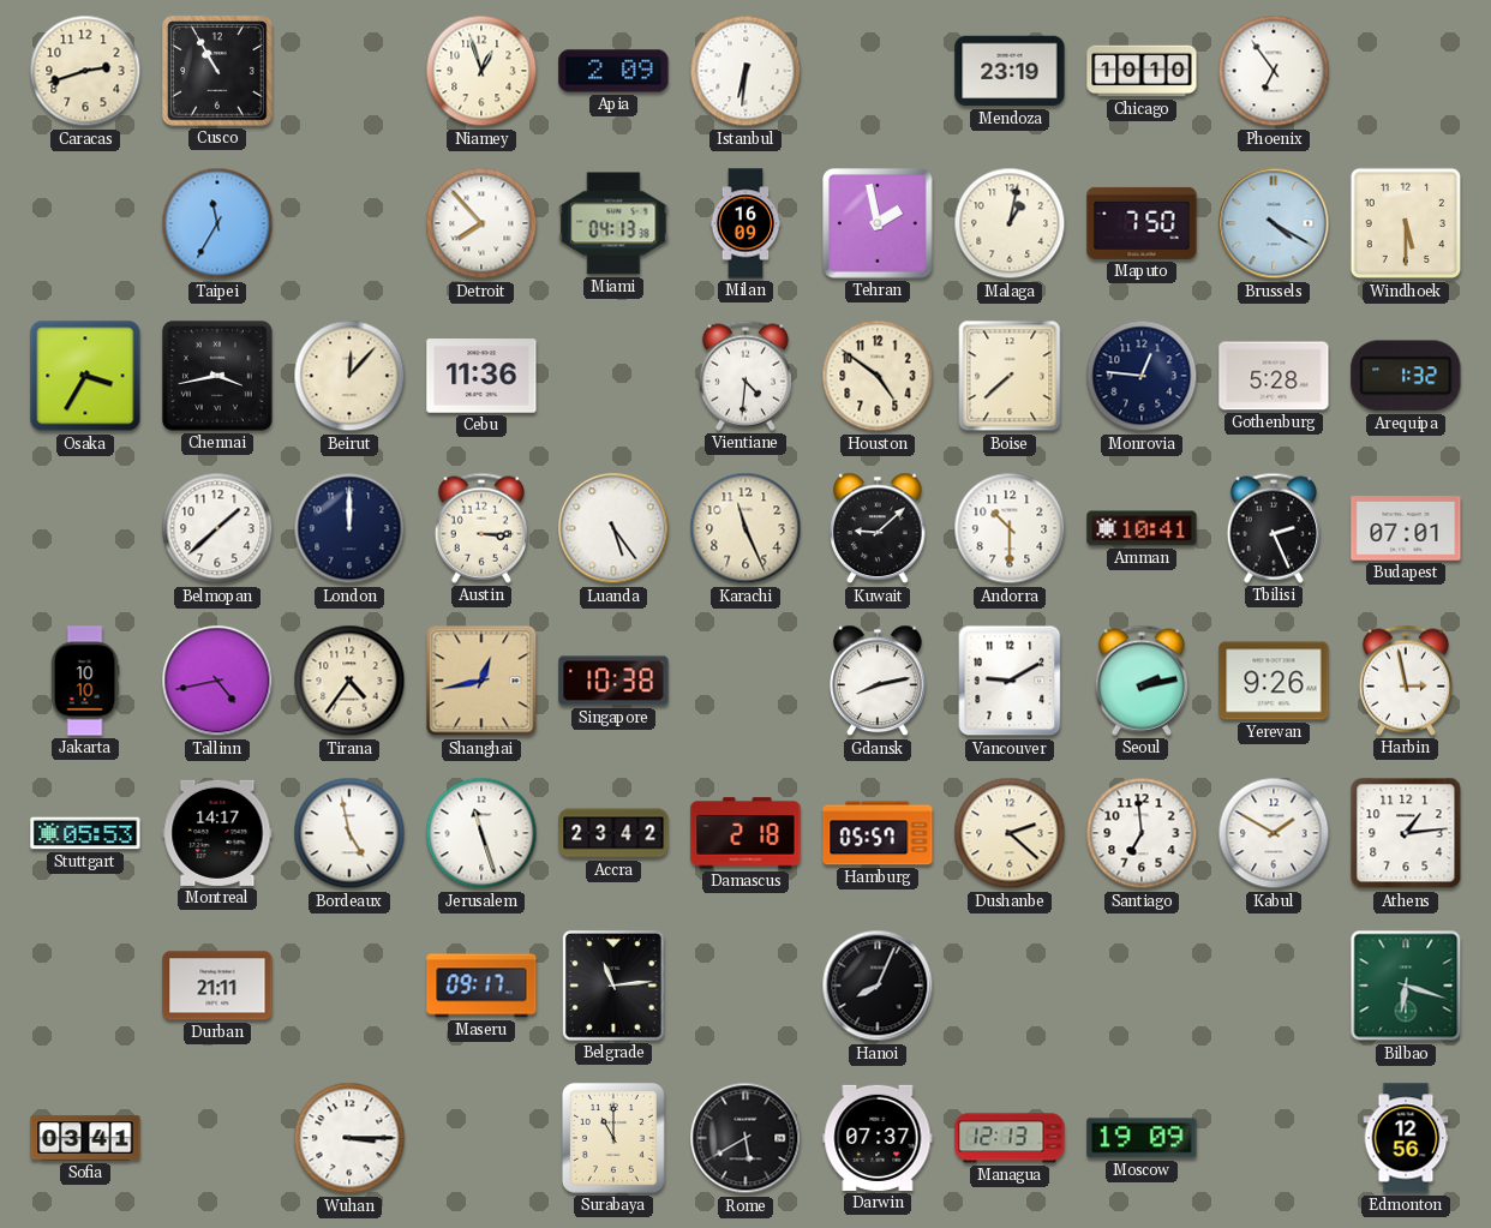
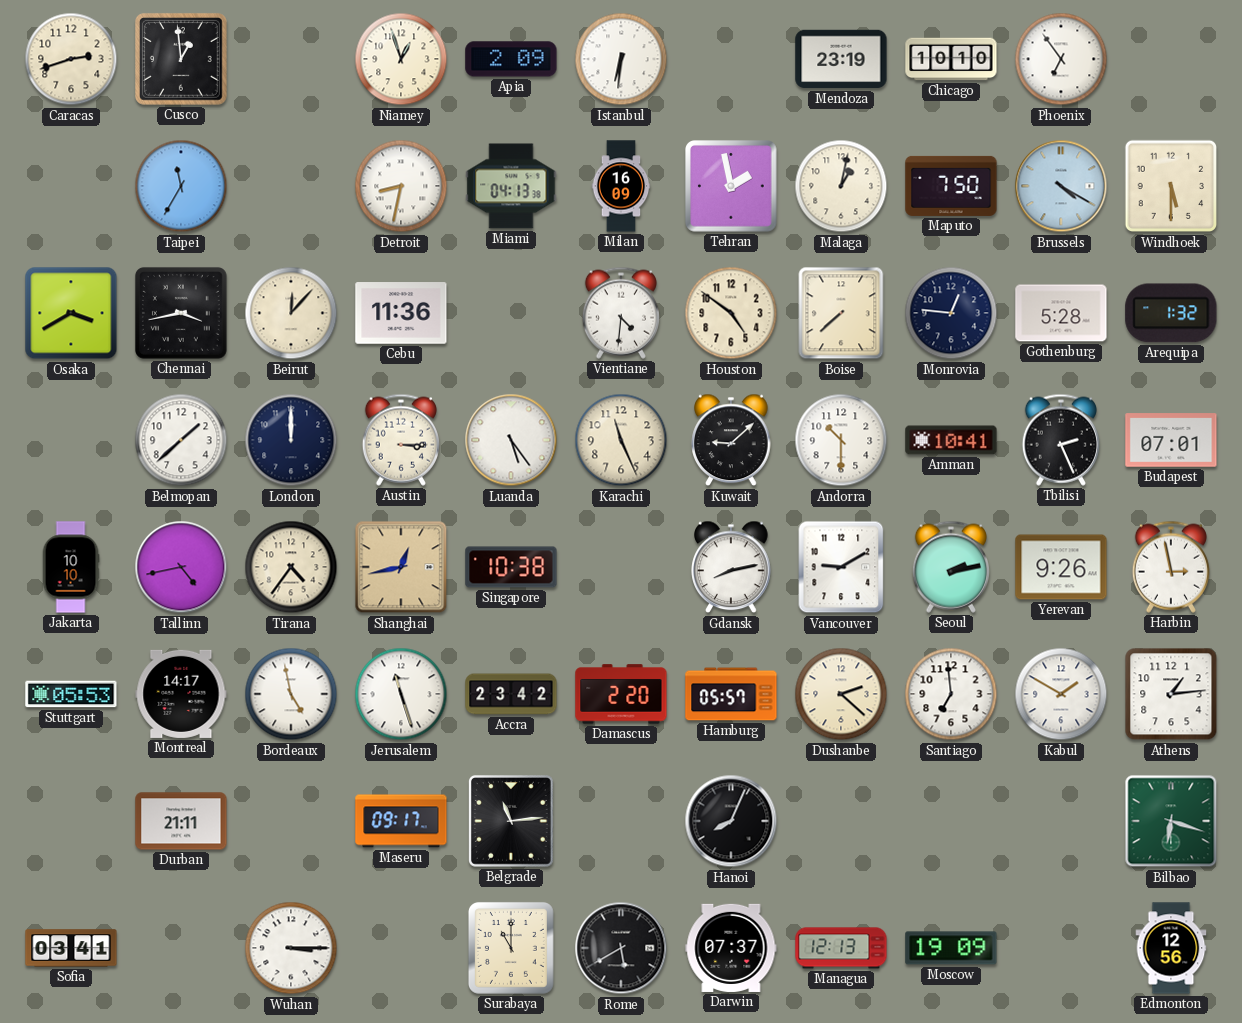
Cusco: 10:55 -> 12:59
Detroit: 7:53 -> 8:32
Osaka: 3:35 -> 3:40
Damascus: 2:18 -> 2:20
